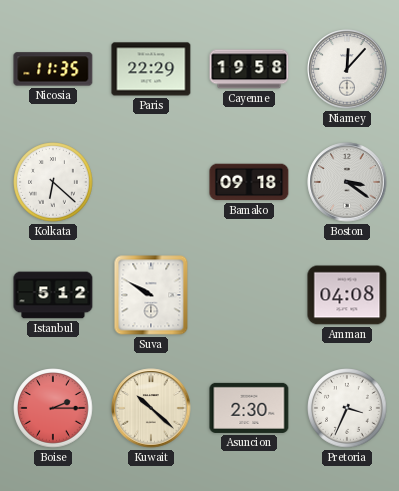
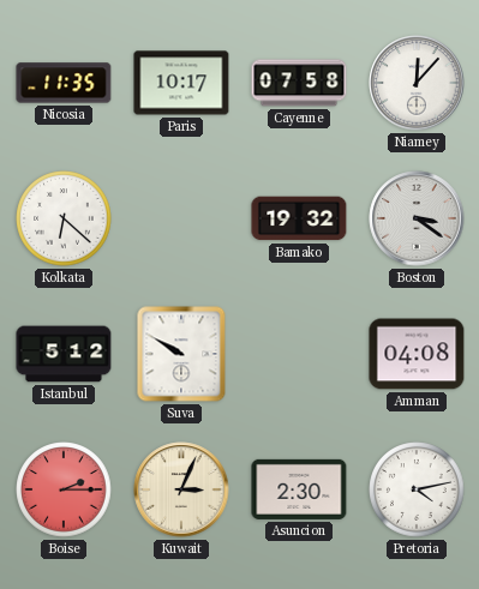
Paris: 22:29 -> 10:17
Cayenne: 19:58 -> 07:58
Bamako: 09:18 -> 19:32
Kuwait: 10:22 -> 3:04
Pretoria: 3:34 -> 4:13
